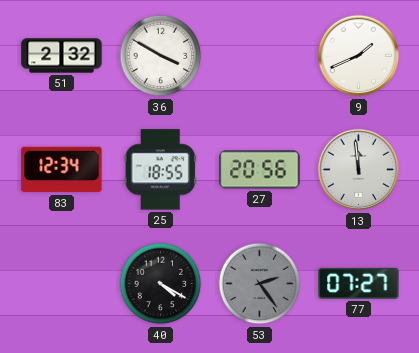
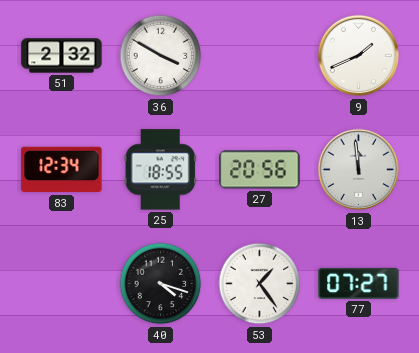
40: 4:20 -> 4:18
53: 2:24 -> 1:24
53 dial: grey -> white
